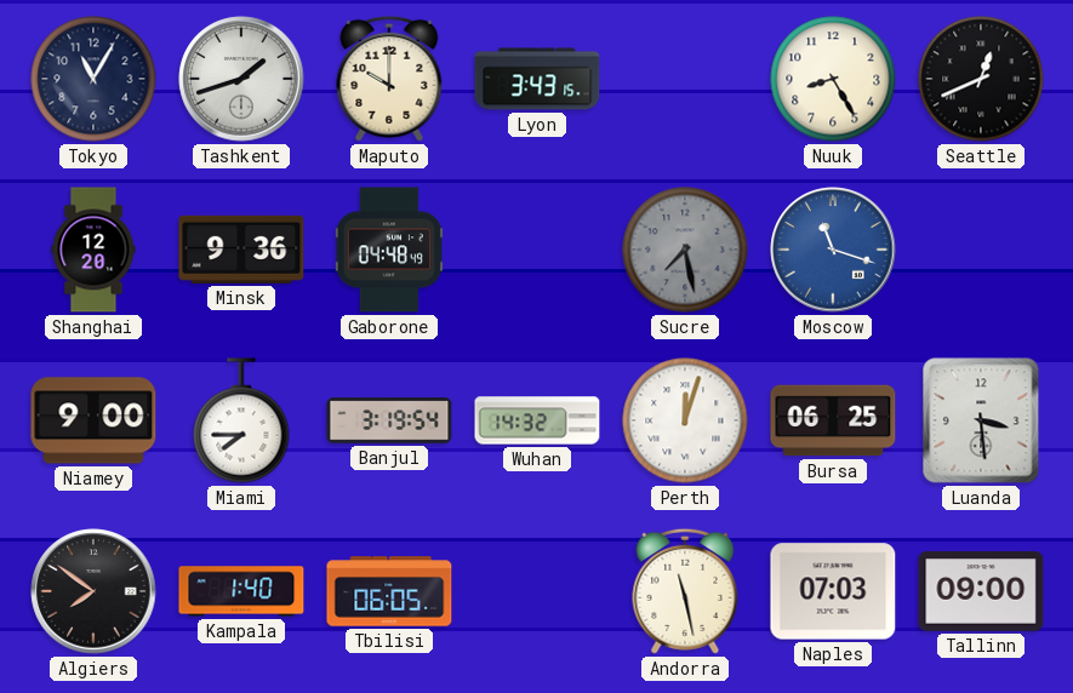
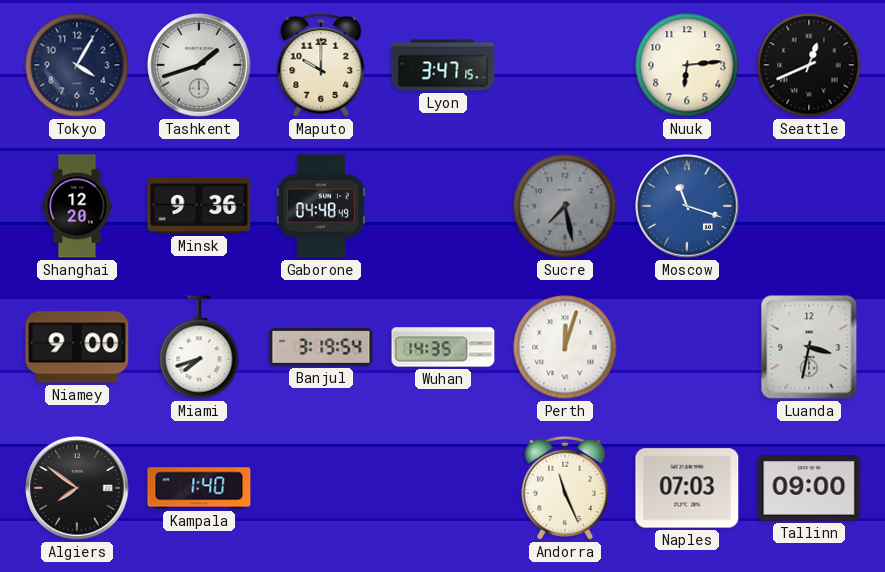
Tokyo: 11:05 -> 4:05
Lyon: 3:43 -> 3:47
Nuuk: 8:25 -> 6:14
Miami: 7:45 -> 7:42
Wuhan: 14:32 -> 14:35
Bursa: 06:25 -> none
Luanda: 3:29 -> 3:32
Tbilisi: 06:05 -> none
Andorra: 11:28 -> 11:26
